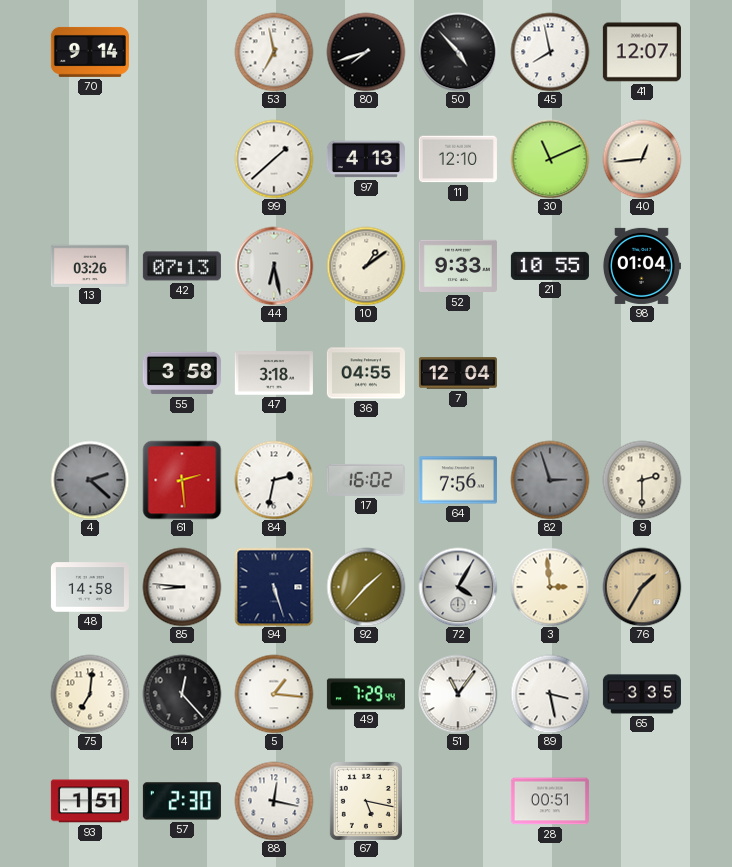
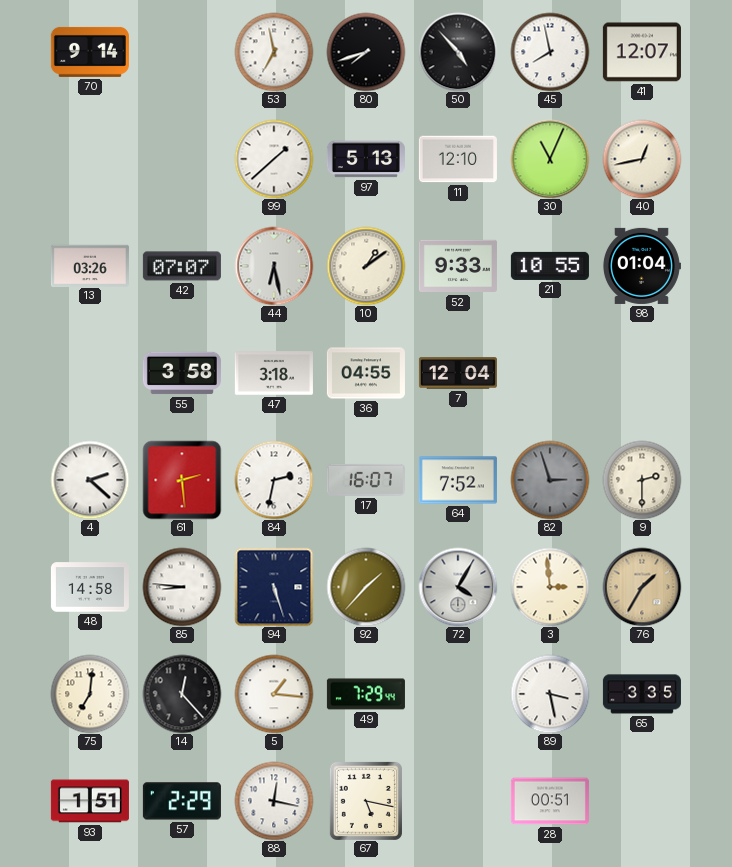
97: 4:13 -> 5:13
30: 11:11 -> 11:04
40: 12:44 -> 12:43
42: 07:13 -> 07:07
4 dial: grey -> white
17: 16:02 -> 16:07
64: 7:56 -> 7:52
51: 11:06 -> none
57: 2:30 -> 2:29
